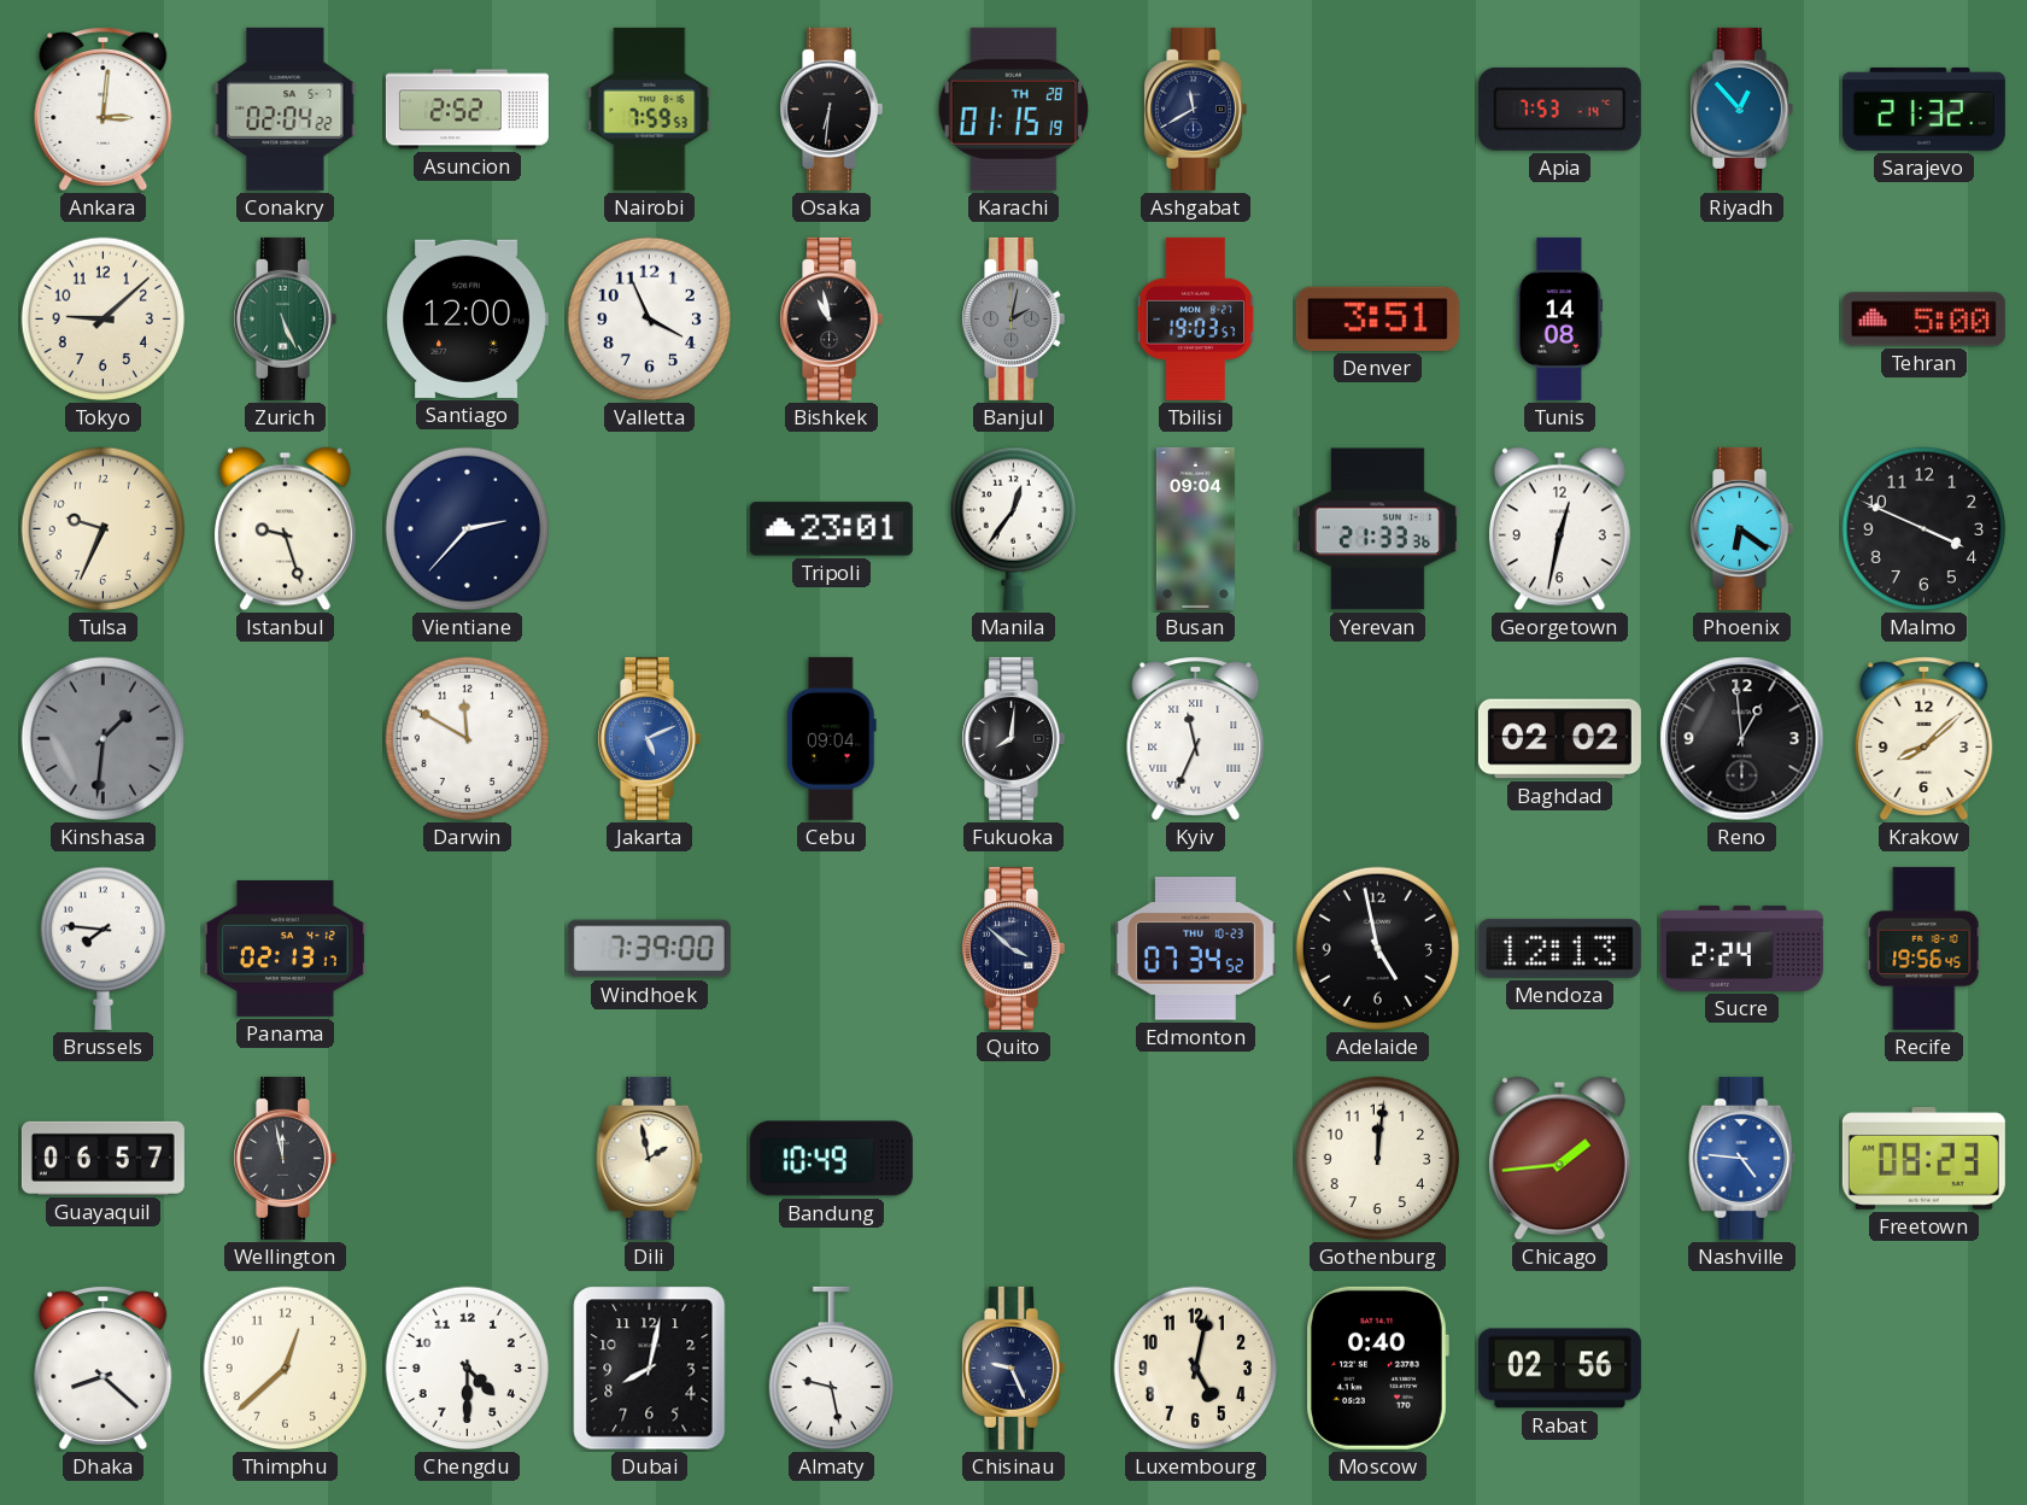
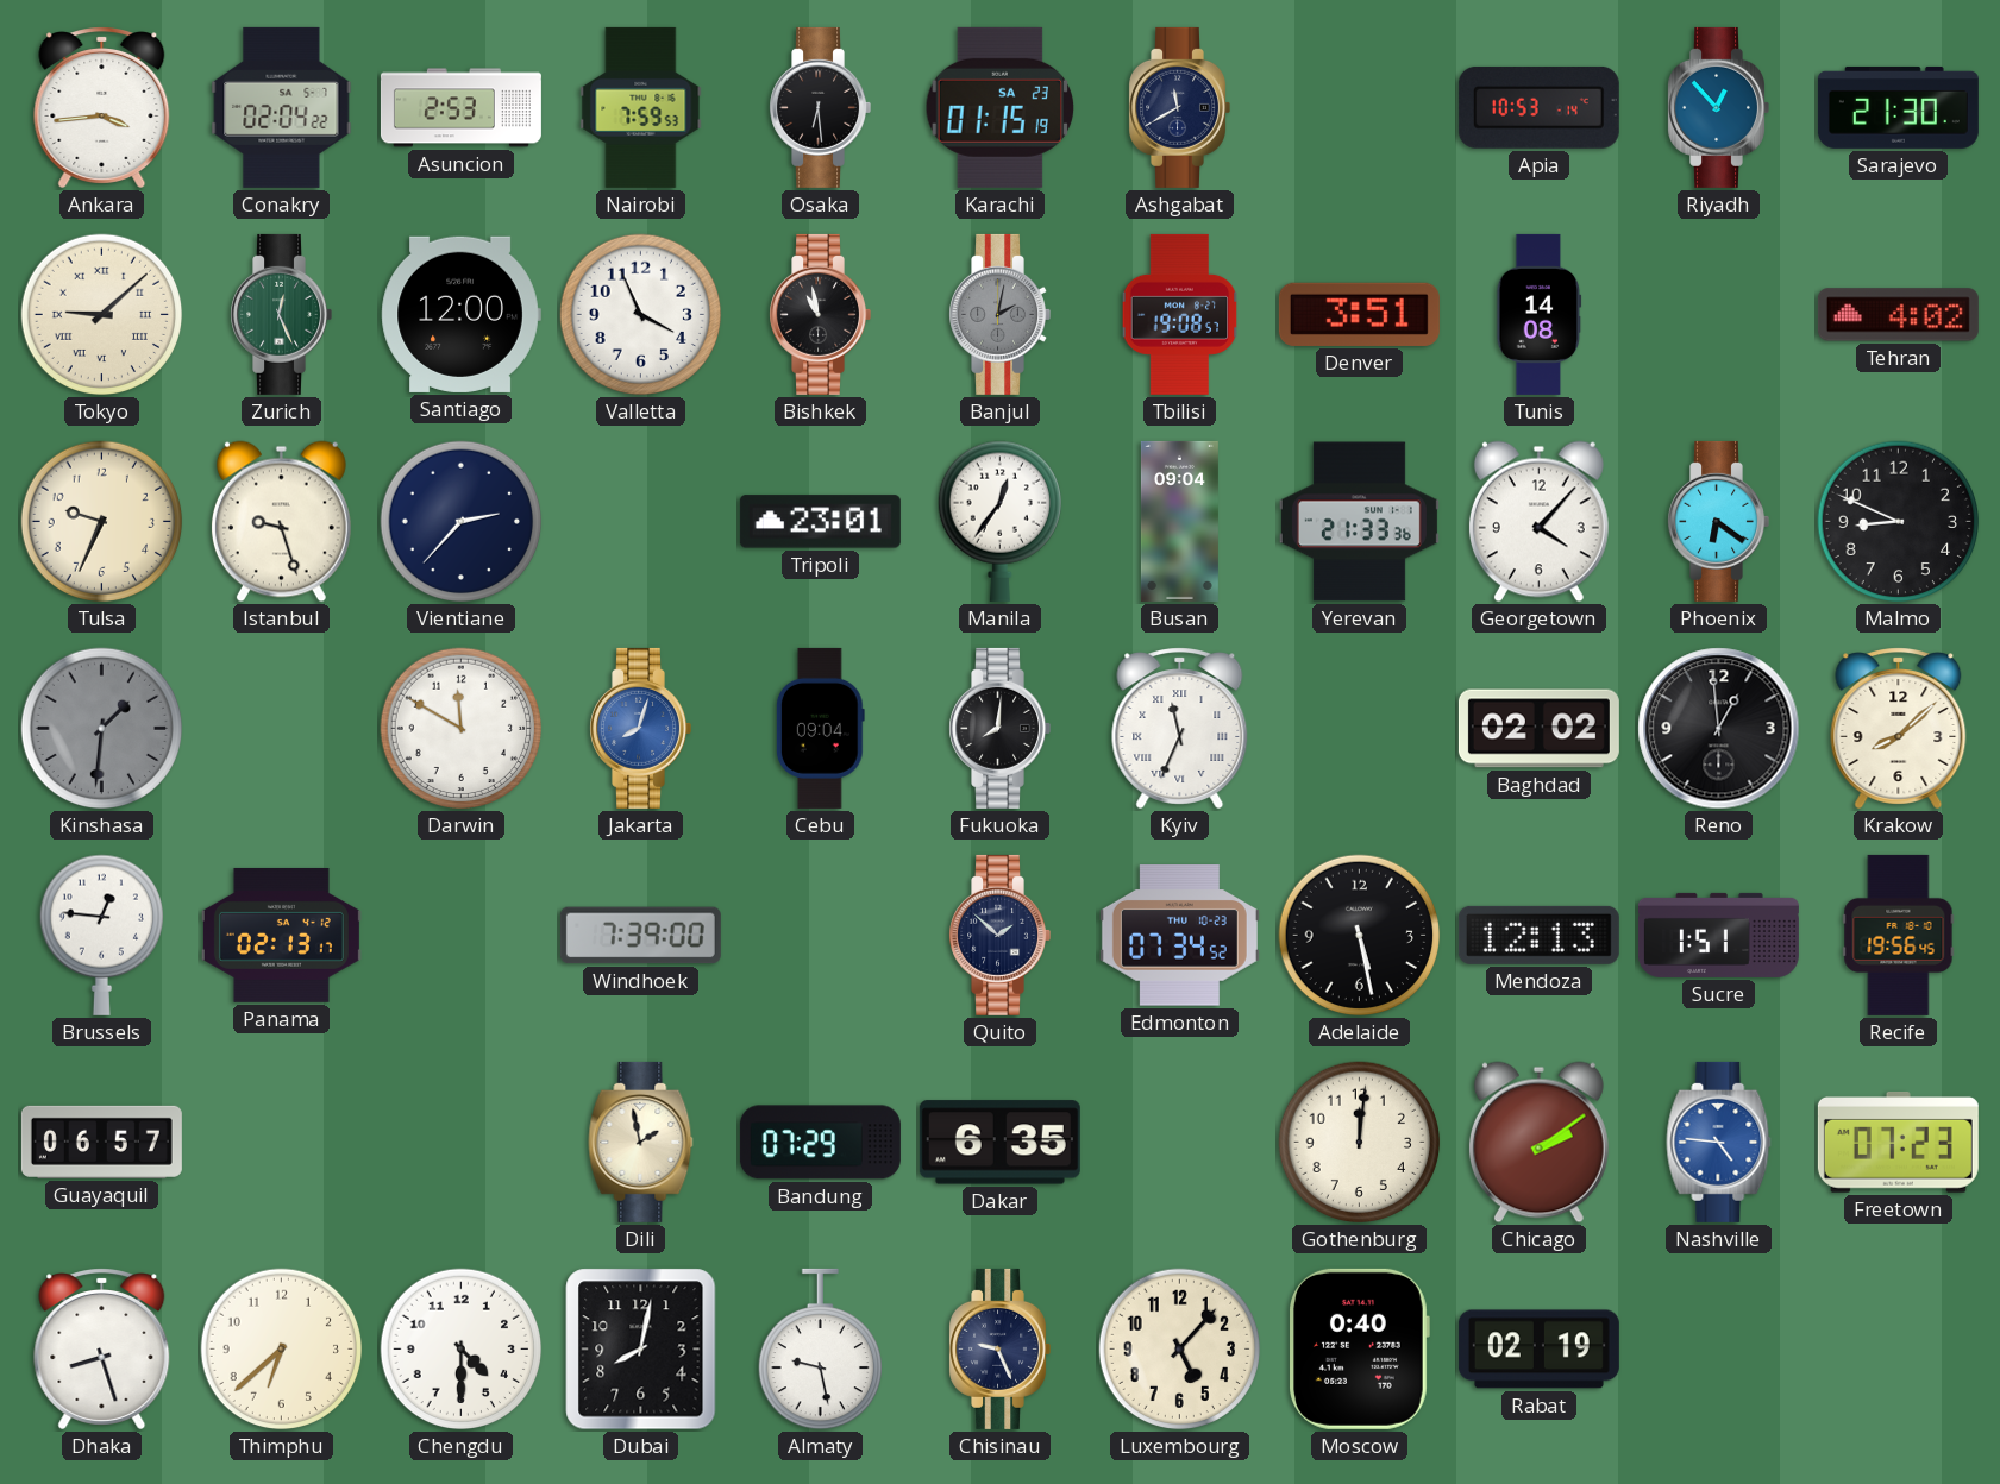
Ankara: 3:01 -> 3:44
Asuncion: 2:52 -> 2:53
Osaka: 6:31 -> 6:29
Karachi date: TH 28 -> SA 23
Apia: 7:53 -> 10:53
Sarajevo: 21:32 -> 21:30
Tokyo numerals: Arabic -> Roman
Zurich: 5:26 -> 12:26
Tbilisi: 19:03 -> 19:08
Tehran: 5:00 -> 4:02
Georgetown: 12:32 -> 4:07
Malmo: 3:49 -> 8:49
Jakarta: 5:11 -> 8:03
Brussels: 7:46 -> 12:46
Quito: 3:52 -> 1:52
Adelaide: 4:58 -> 5:28
Sucre: 2:24 -> 1:51
Wellington: 11:58 -> none
Bandung: 10:49 -> 07:29
Dakar: none -> 6:35
Chicago: 1:44 -> 2:09
Freetown: 08:23 -> 07:23
Dhaka: 8:22 -> 8:27
Thimphu: 12:38 -> 6:38
Luxembourg: 5:02 -> 5:07
Rabat: 02:56 -> 02:19
